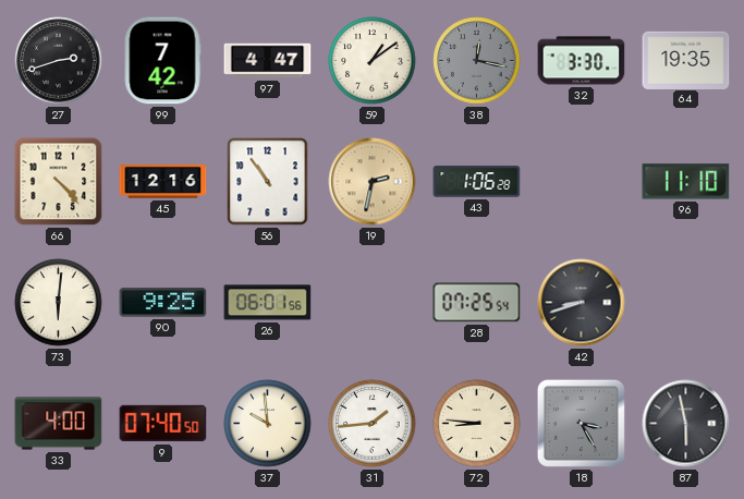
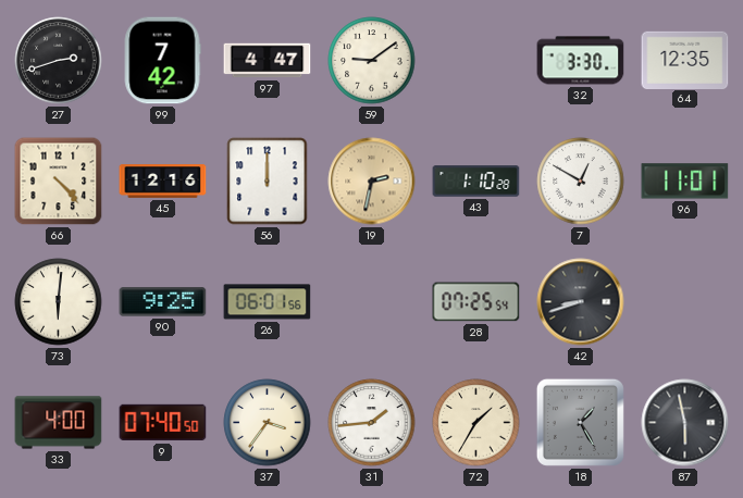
59: 1:09 -> 9:09
38: 12:17 -> none
64: 19:35 -> 12:35
56: 10:54 -> 12:00
43: 1:06 -> 1:10
7: none -> 12:50
96: 11:10 -> 11:01
37: 9:59 -> 3:36
72: 8:46 -> 1:35
18: 3:25 -> 1:25
